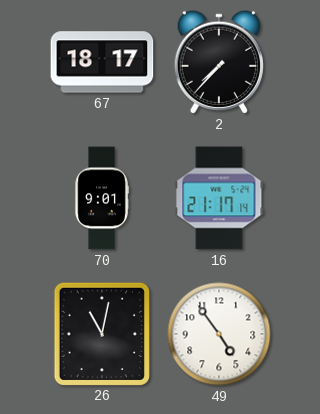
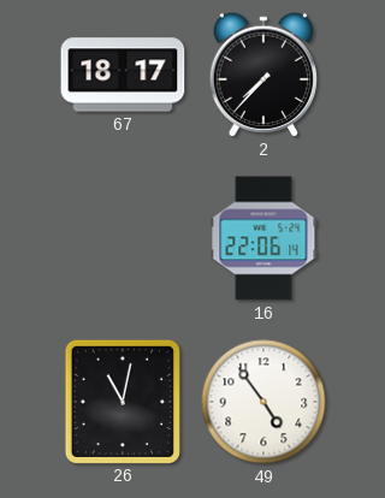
70: 9:01 -> none
16: 21:17 -> 22:06
